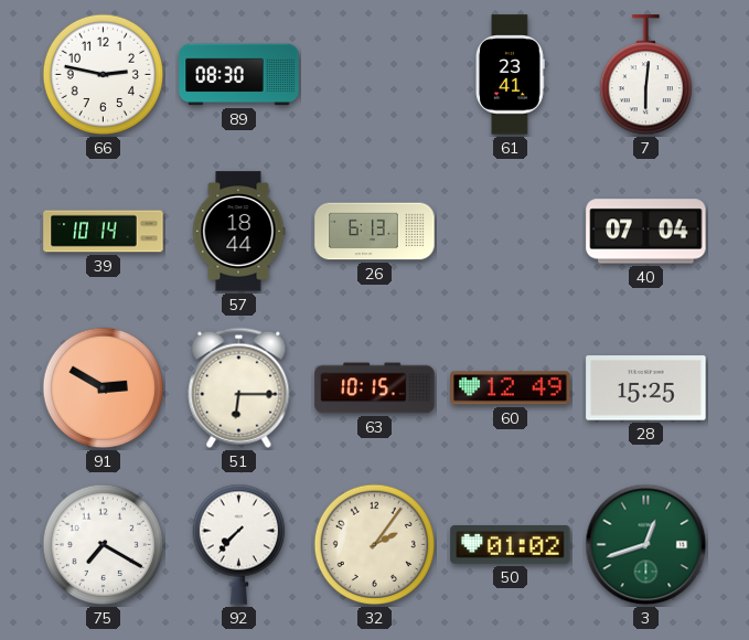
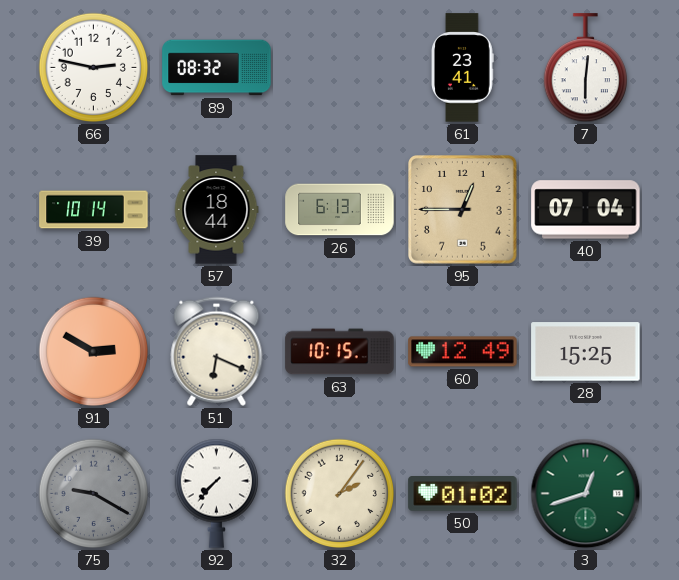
89: 08:30 -> 08:32
95: none -> 12:45
51: 6:15 -> 6:19
75: 7:20 -> 9:20
75 dial: white -> grey
